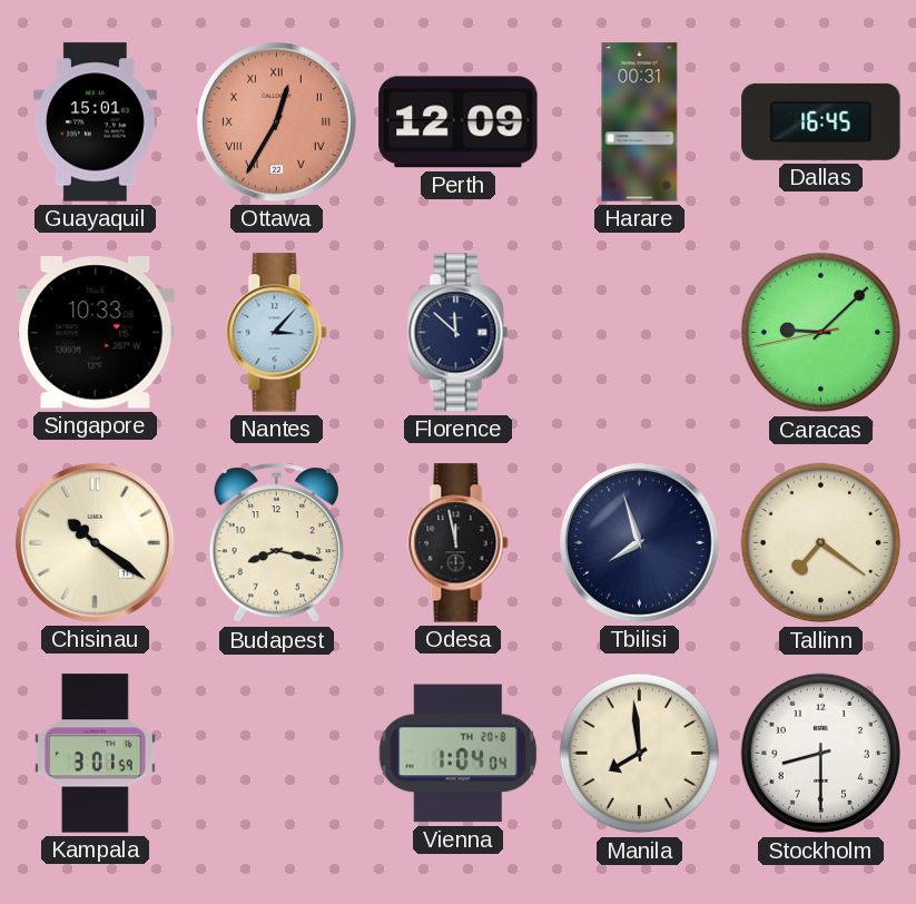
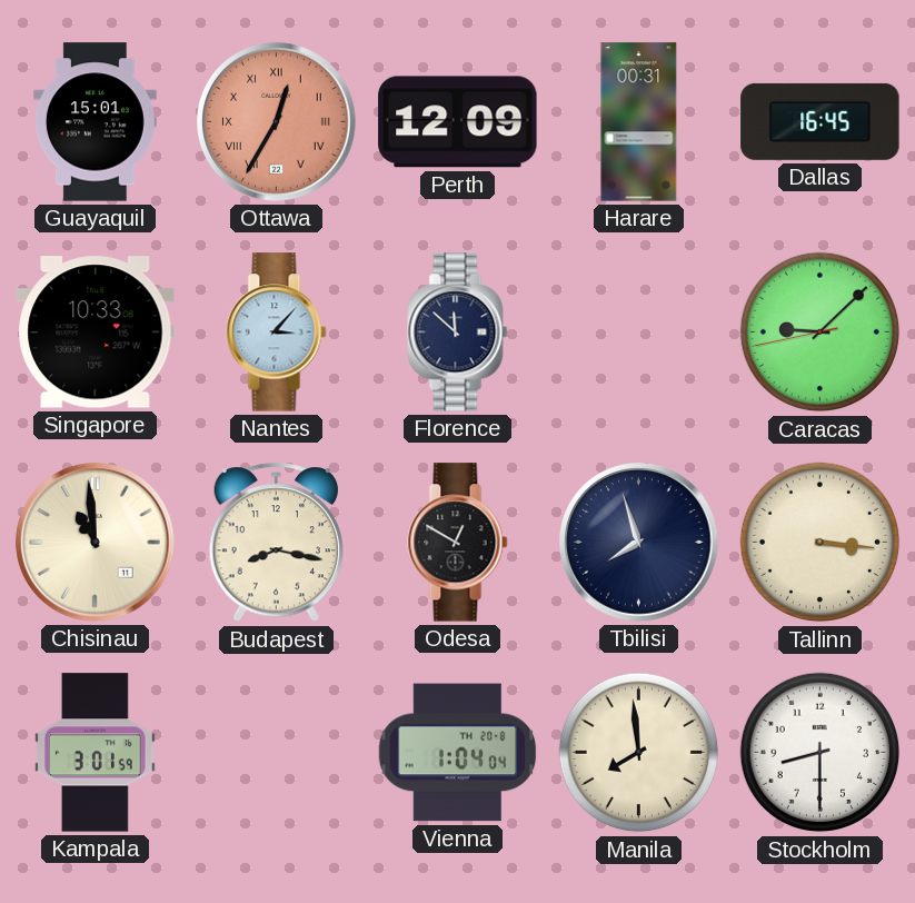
Chisinau: 10:21 -> 10:59
Odesa: 11:58 -> 12:50
Tallinn: 7:21 -> 3:16
